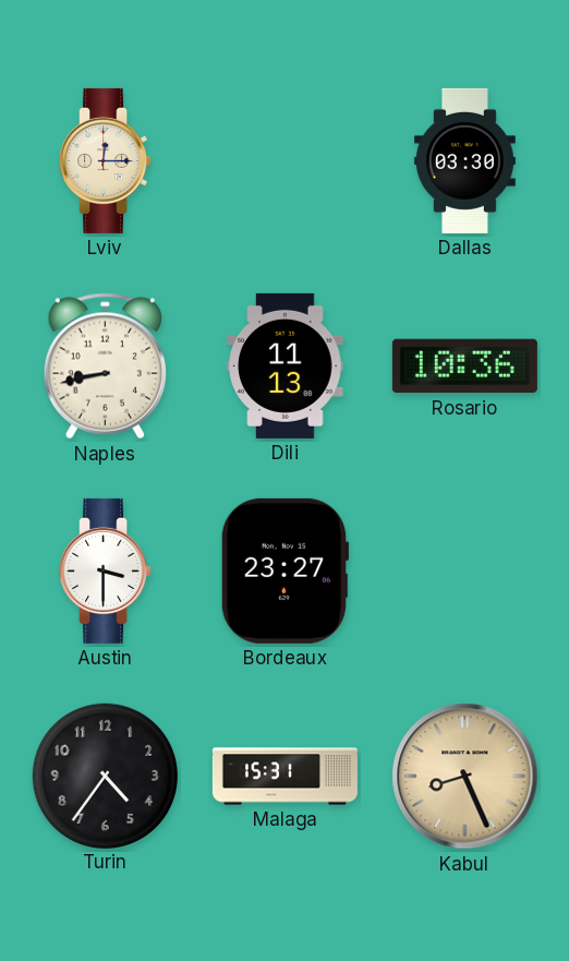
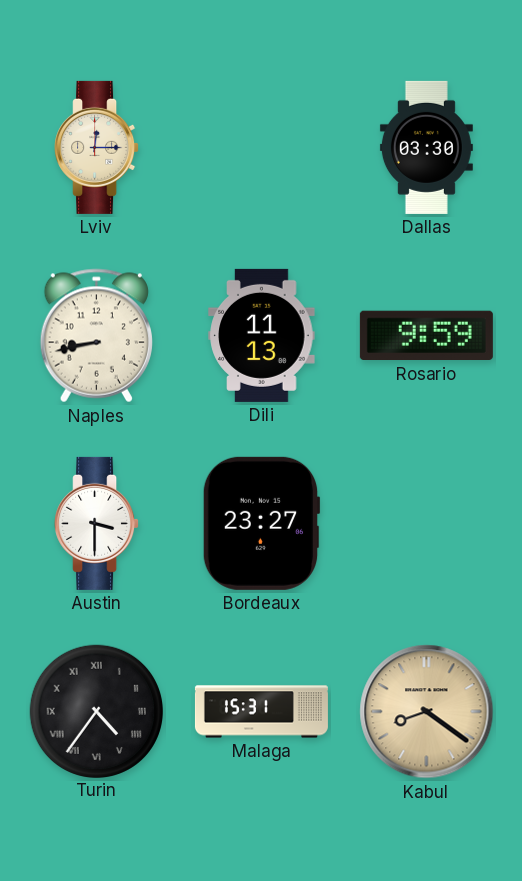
Rosario: 10:36 -> 9:59
Turin numerals: Arabic -> Roman
Kabul: 8:26 -> 8:21
